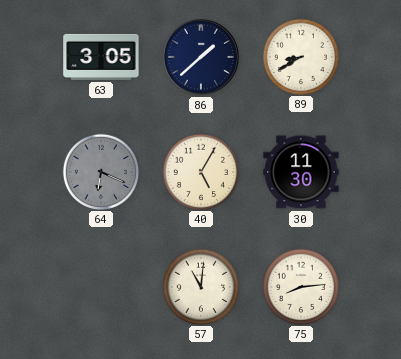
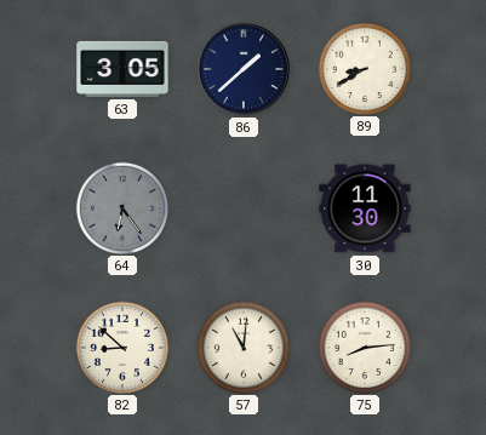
64: 6:19 -> 6:24
40: 5:05 -> none
82: none -> 8:52
